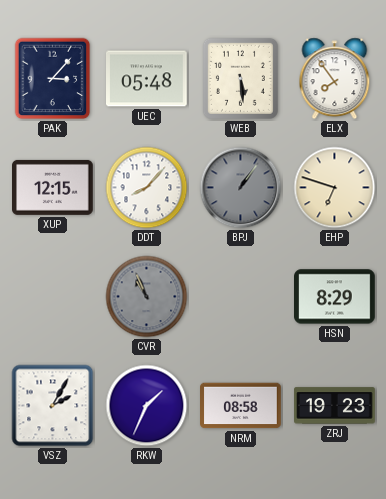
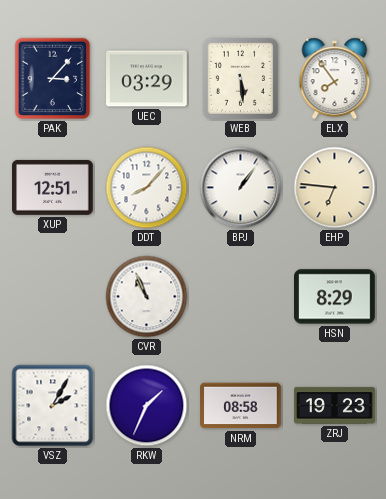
UEC: 05:48 -> 03:29
XUP: 12:15 -> 12:51
BPJ dial: grey -> white
EHP: 6:48 -> 6:46
CVR dial: grey -> white
